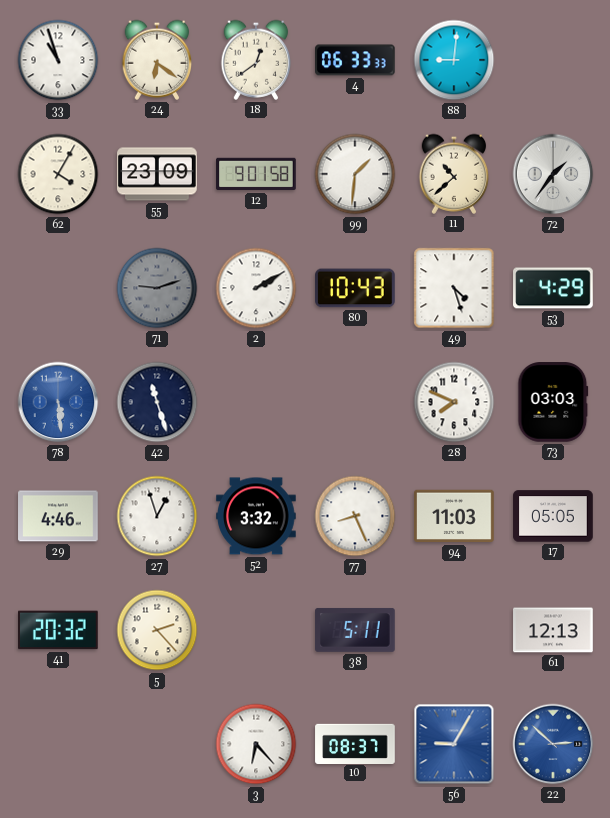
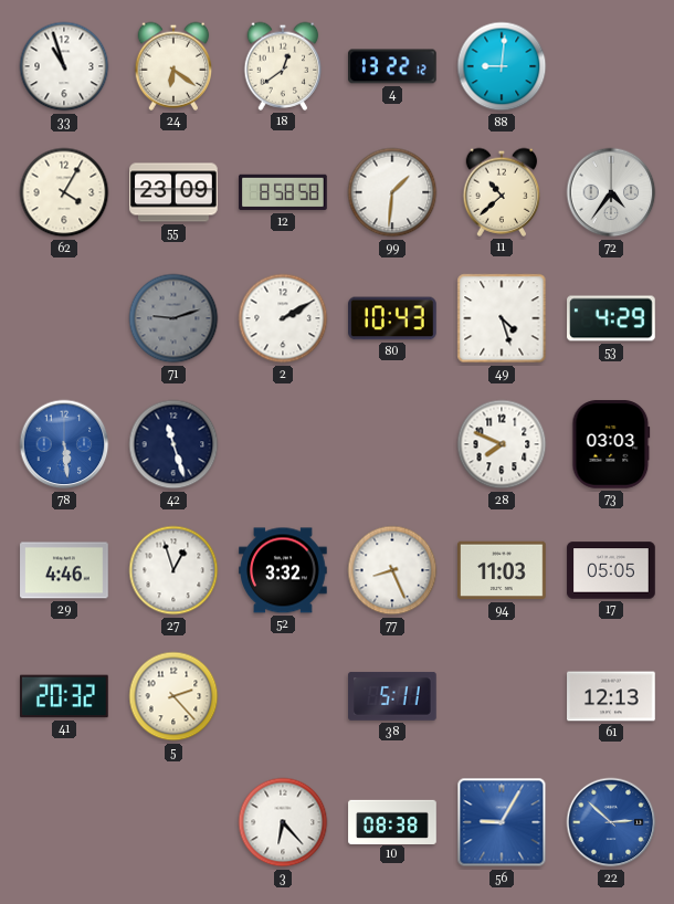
4: 06:33 -> 13:22
12: 9:01 -> 8:58
72: 1:36 -> 4:36
10: 08:37 -> 08:38
